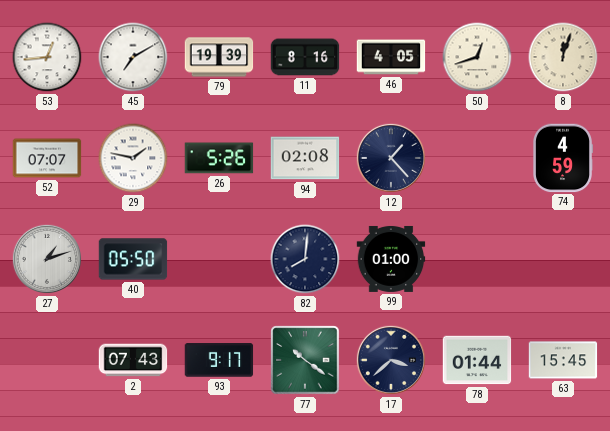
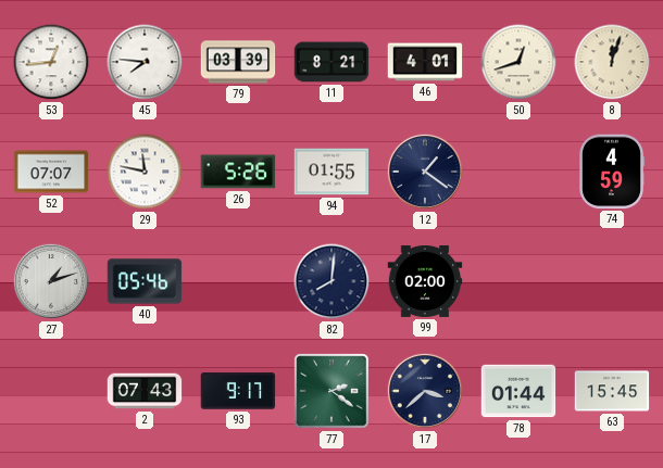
45: 7:10 -> 7:46
79: 19:39 -> 03:39
11: 8:16 -> 8:21
46: 4:05 -> 4:01
29: 1:47 -> 11:47
94: 02:08 -> 01:55
12: 1:23 -> 1:21
40: 05:50 -> 05:46
99: 01:00 -> 02:00
77: 10:21 -> 2:21
